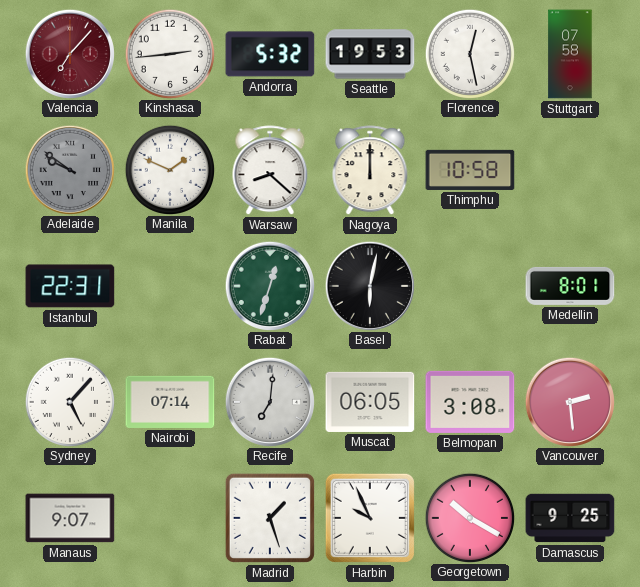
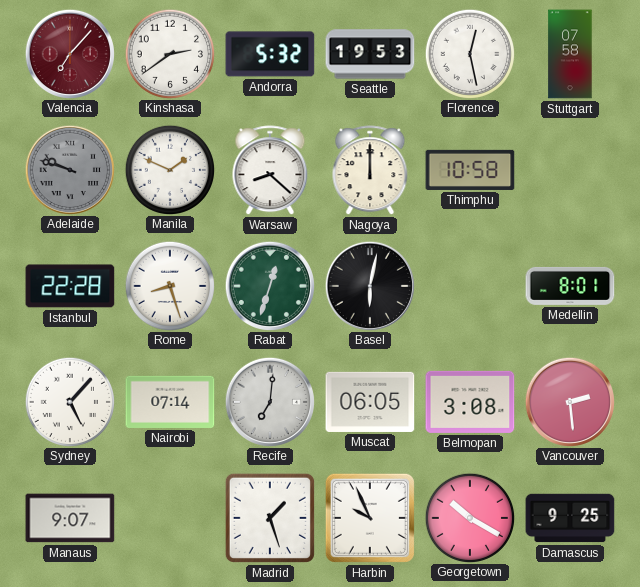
Kinshasa: 2:44 -> 2:39
Adelaide: 9:51 -> 9:48
Istanbul: 22:31 -> 22:28
Rome: none -> 8:27
